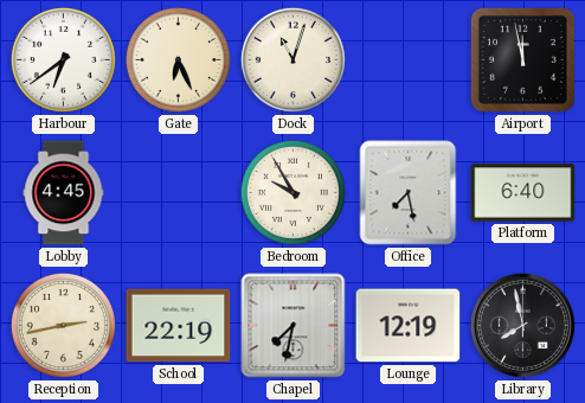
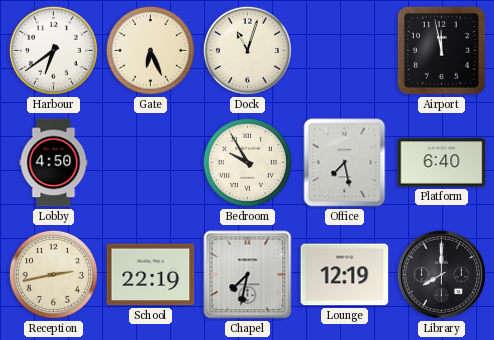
Lobby: 4:45 -> 4:50
Library: 7:58 -> 8:00
